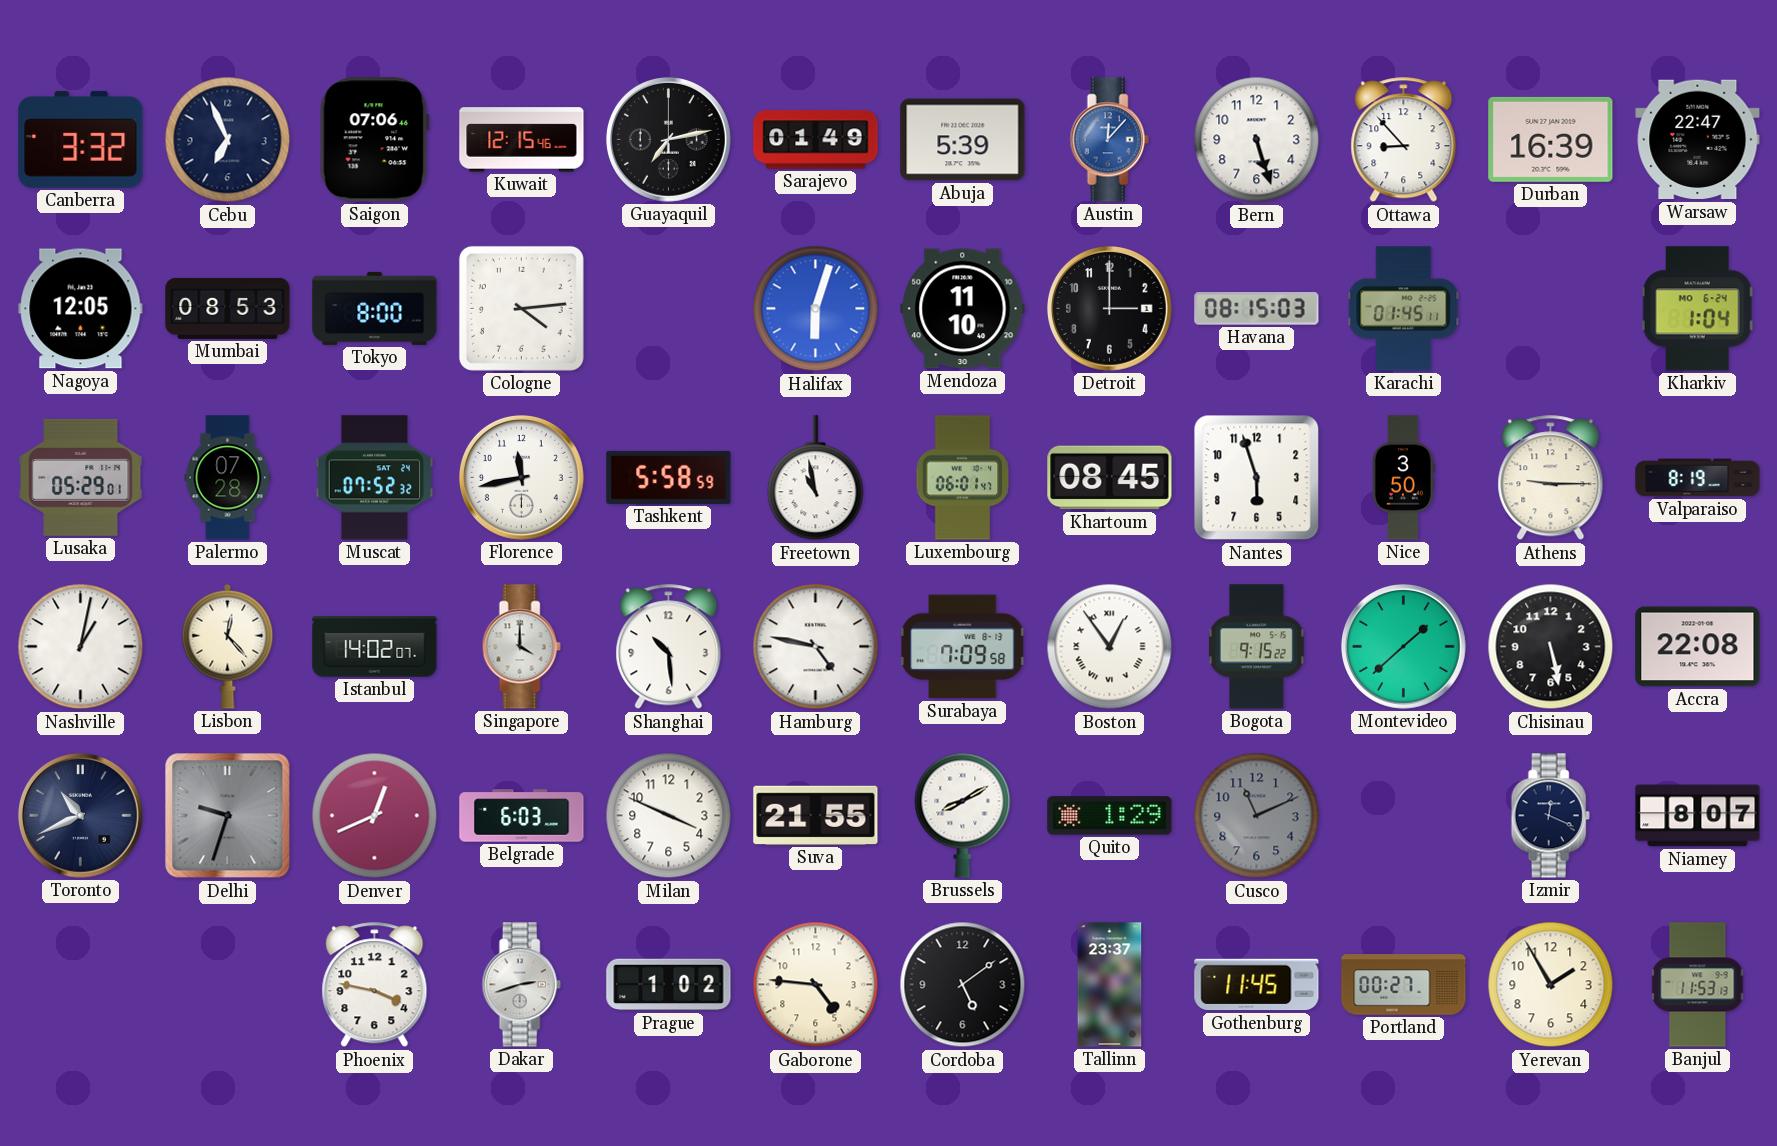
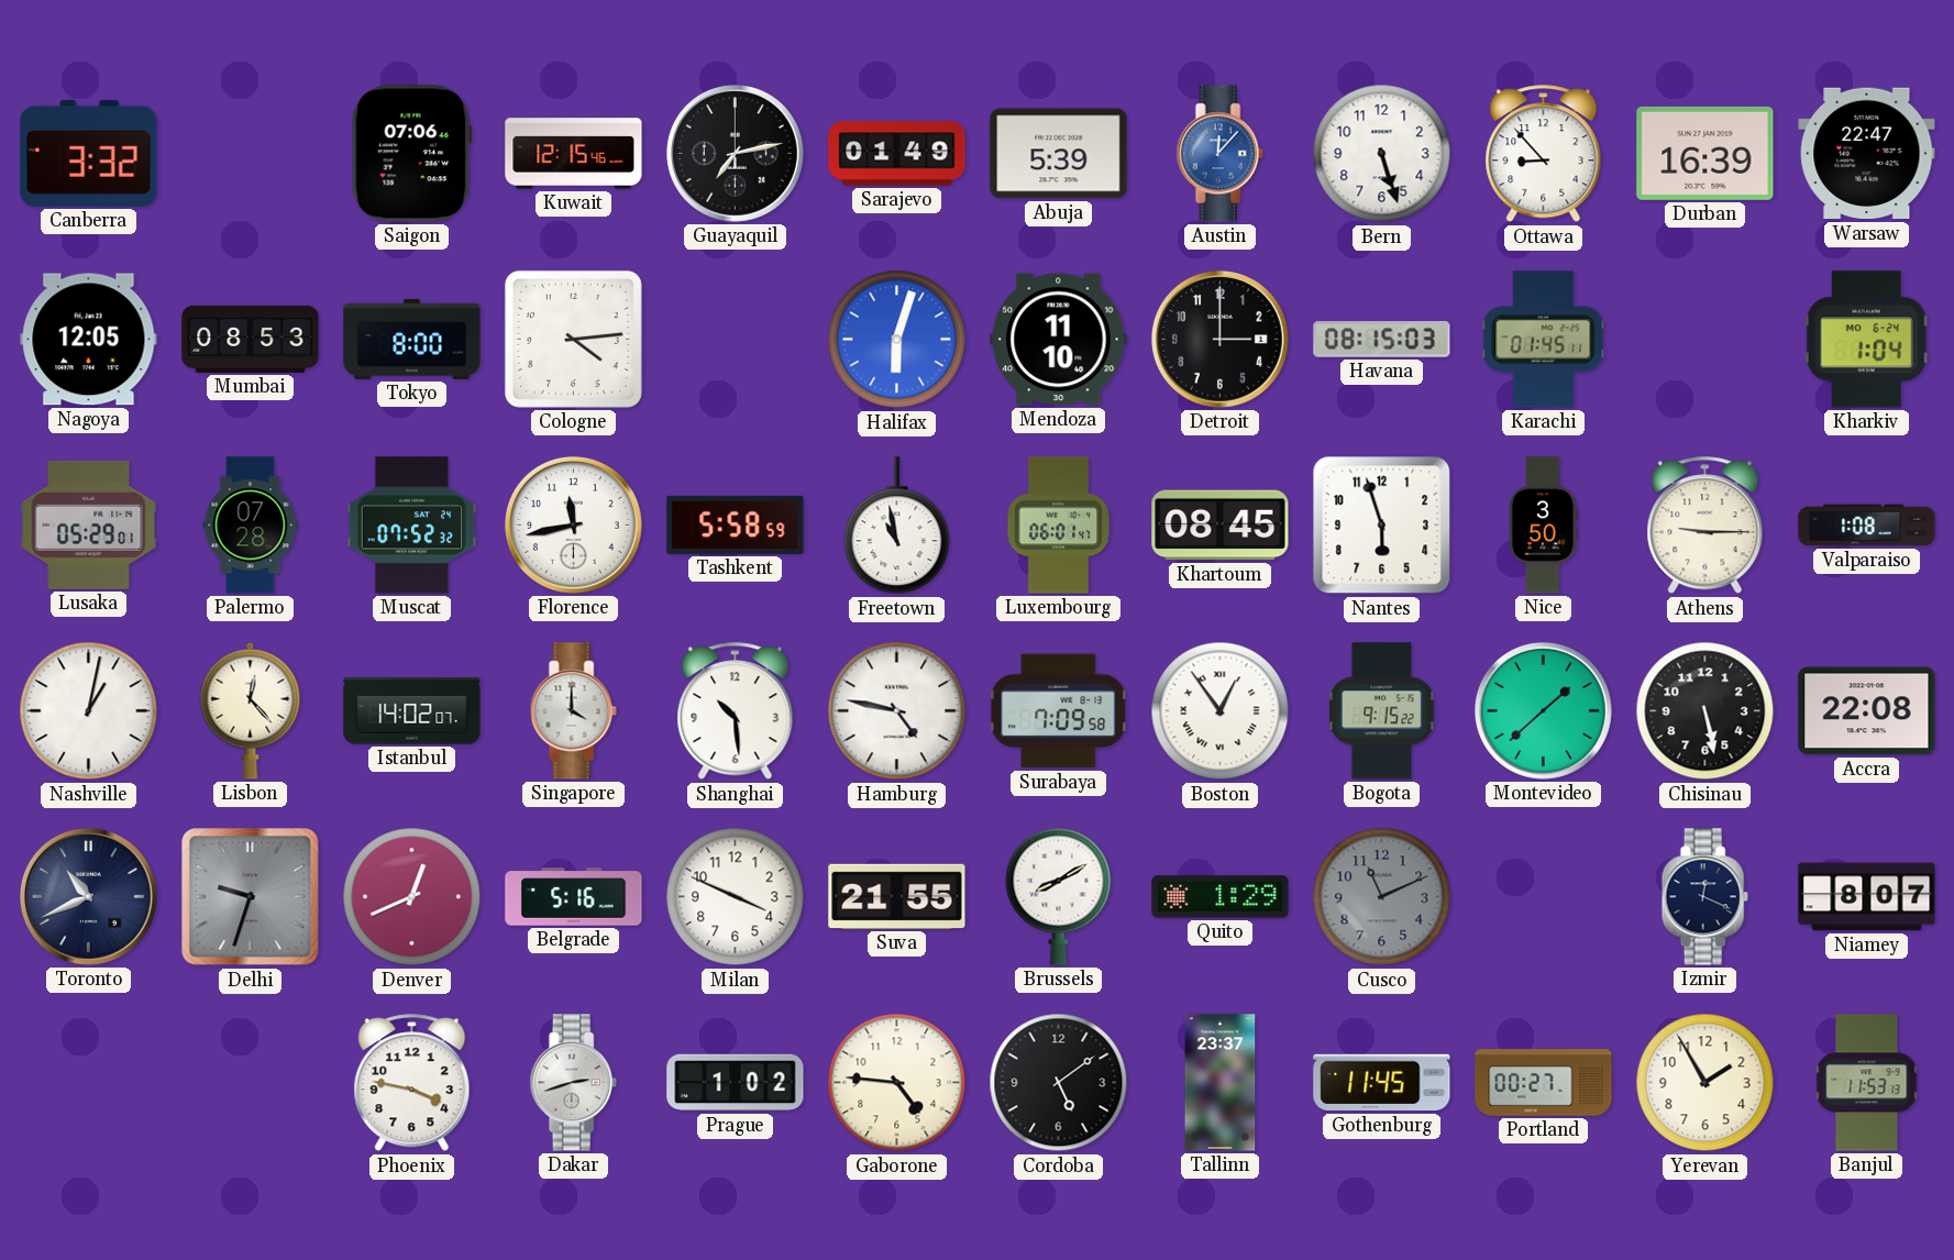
Cebu: 6:56 -> none
Valparaiso: 8:19 -> 1:08
Belgrade: 6:03 -> 5:16
